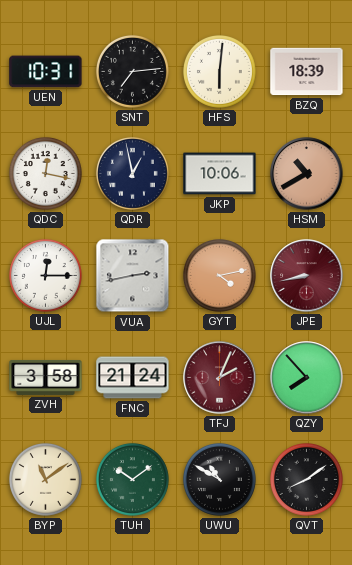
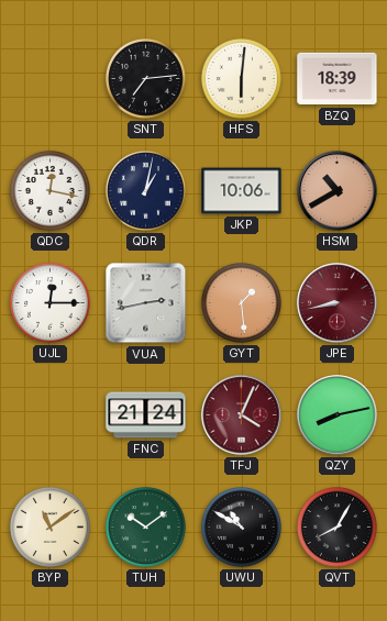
UEN: 10:31 -> none
QDR: 12:58 -> 1:02
GYT: 4:13 -> 1:29
ZVH: 3:58 -> none
TFJ: 2:04 -> 4:04
QZY: 7:53 -> 8:13
QVT: 8:09 -> 8:05
